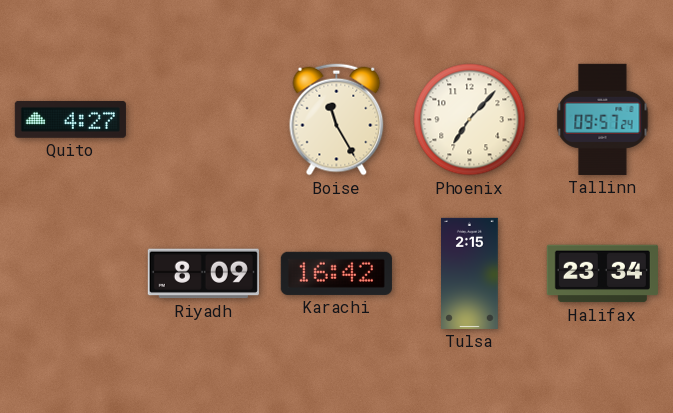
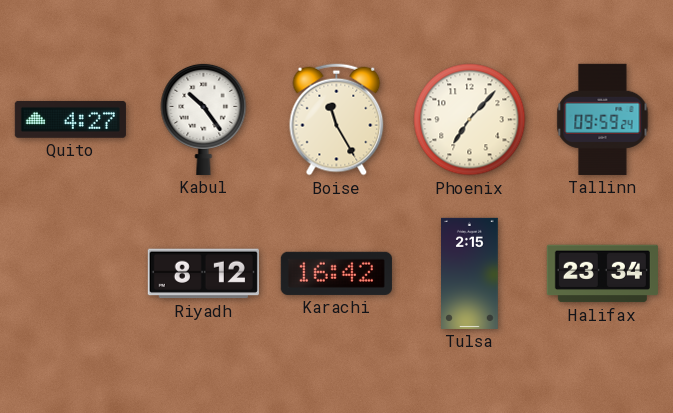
Kabul: none -> 10:24
Tallinn: 09:57 -> 09:59
Riyadh: 8:09 -> 8:12
